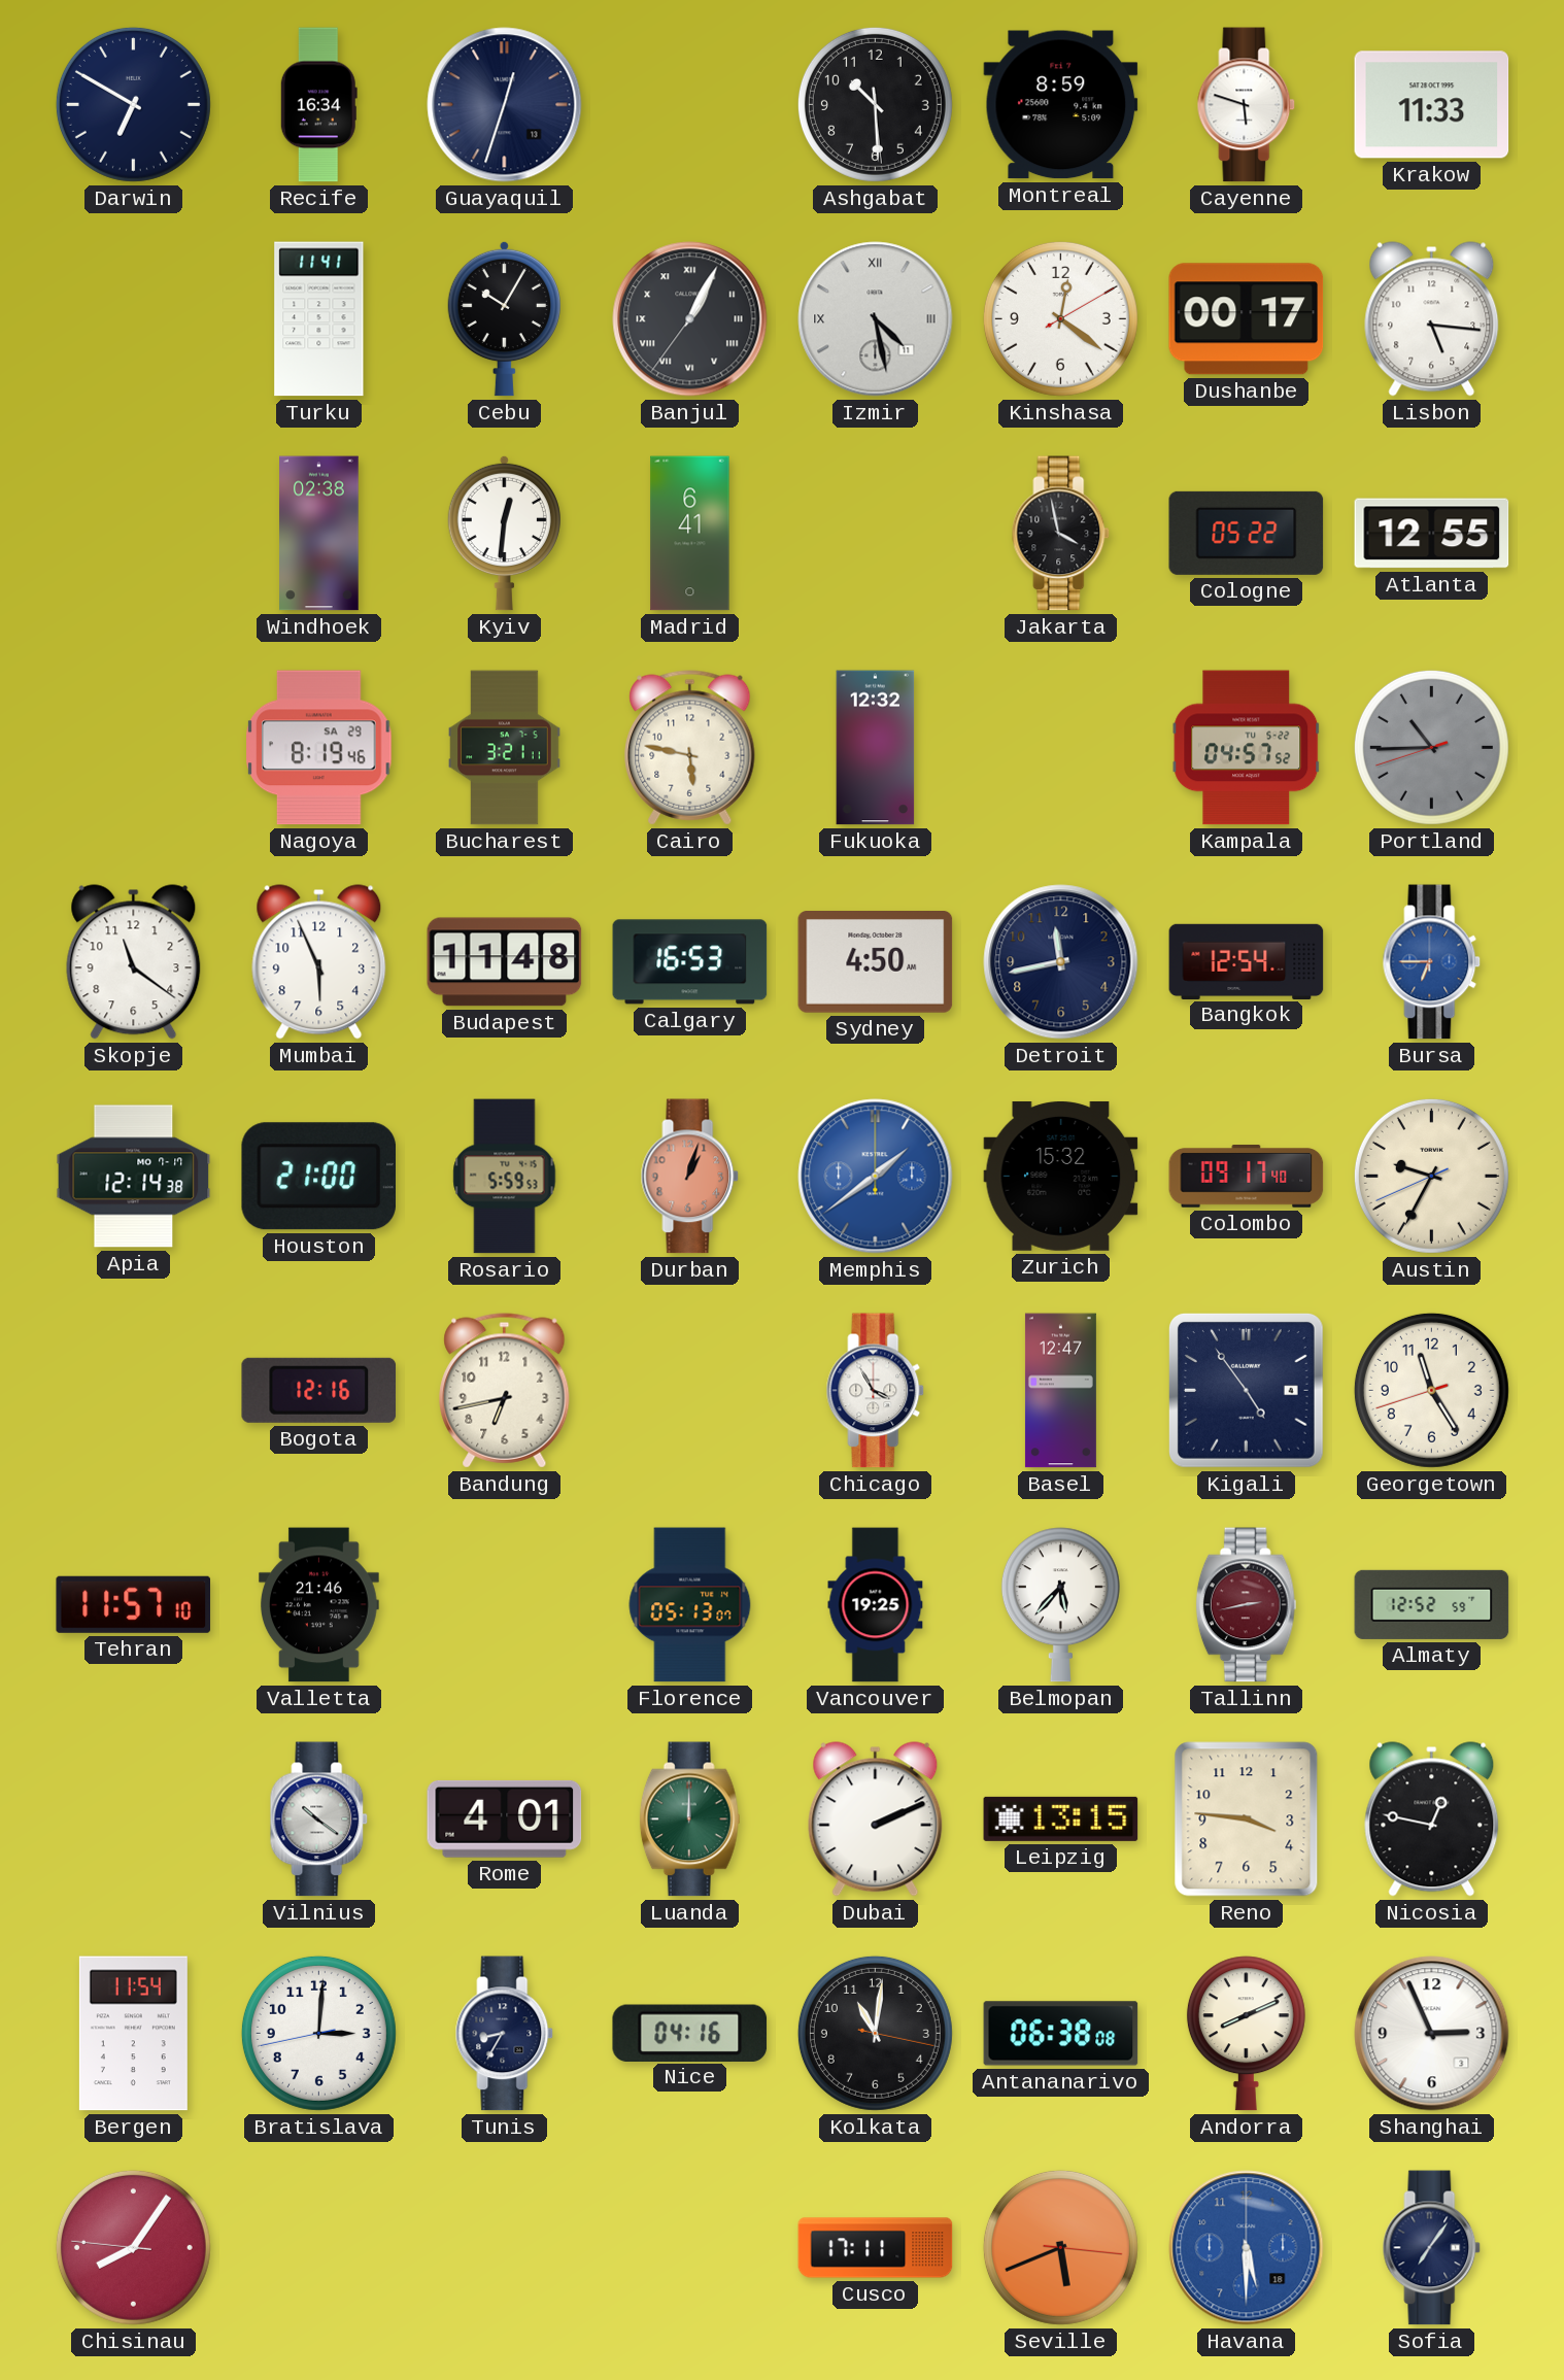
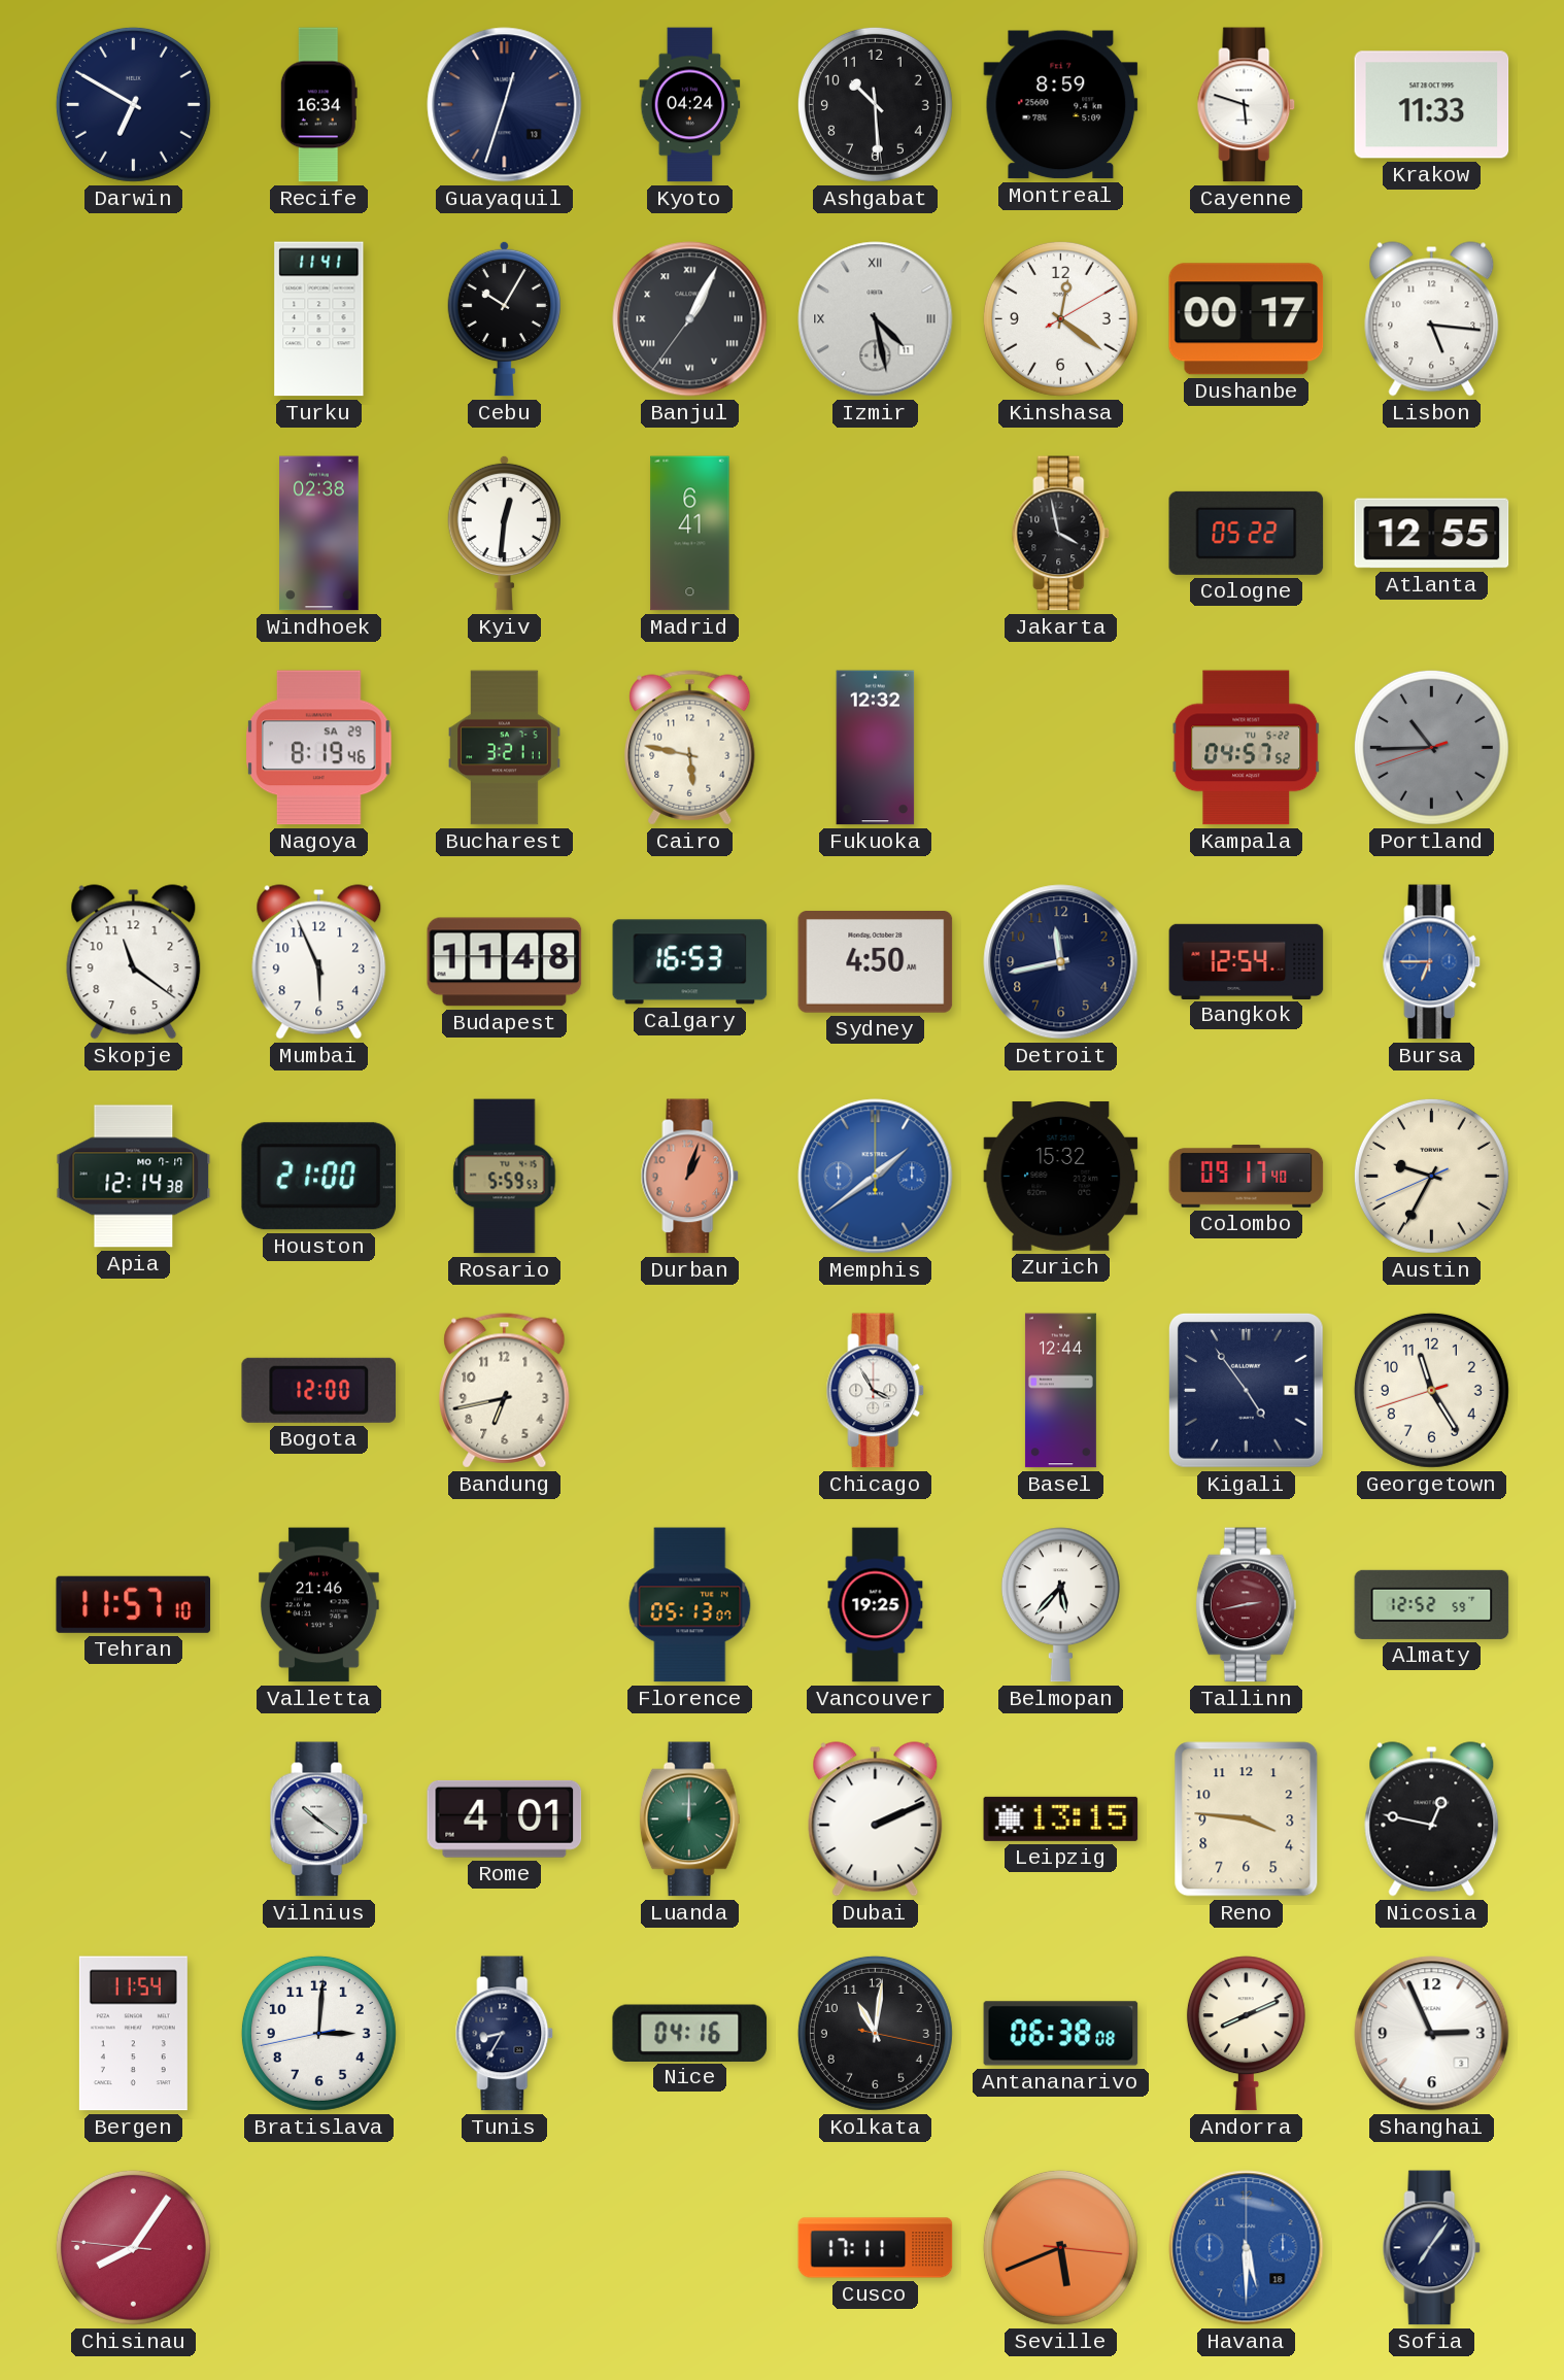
Kyoto: none -> 04:24
Bogota: 12:16 -> 12:00
Basel: 12:47 -> 12:44
